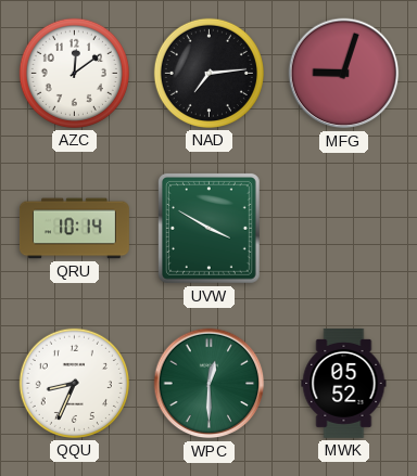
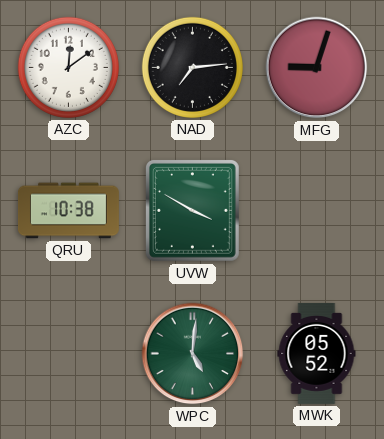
QRU: 10:14 -> 10:38
QQU: 8:34 -> none
WPC: 12:30 -> 5:01
